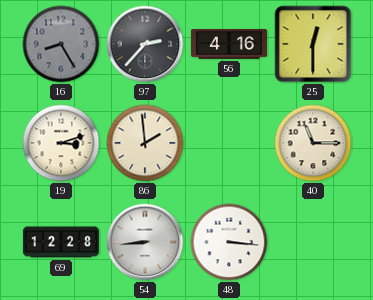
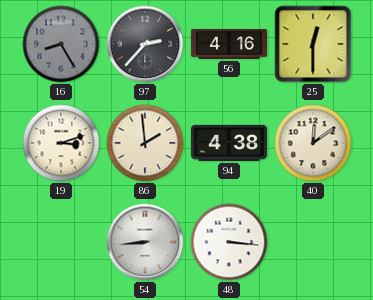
94: none -> 4:38
40: 11:15 -> 12:09
69: 12:28 -> none
